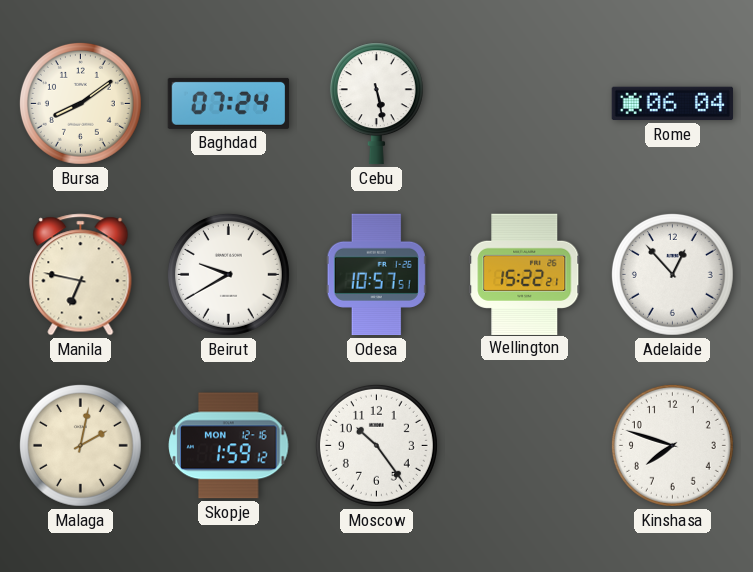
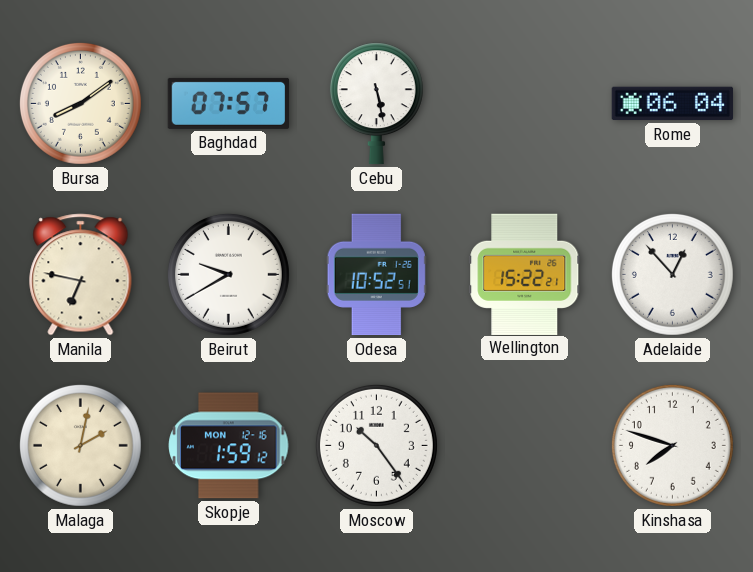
Baghdad: 07:24 -> 07:57
Odesa: 10:57 -> 10:52
